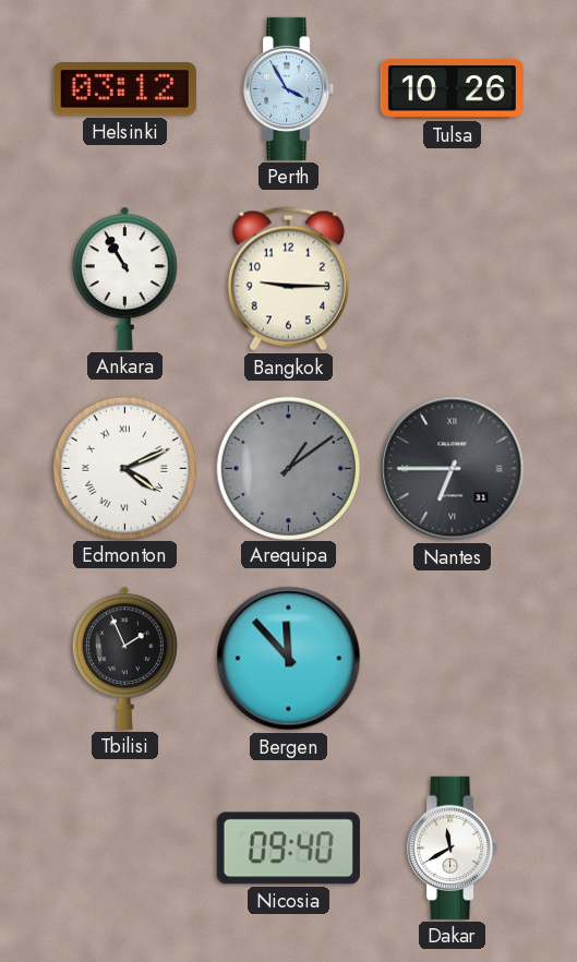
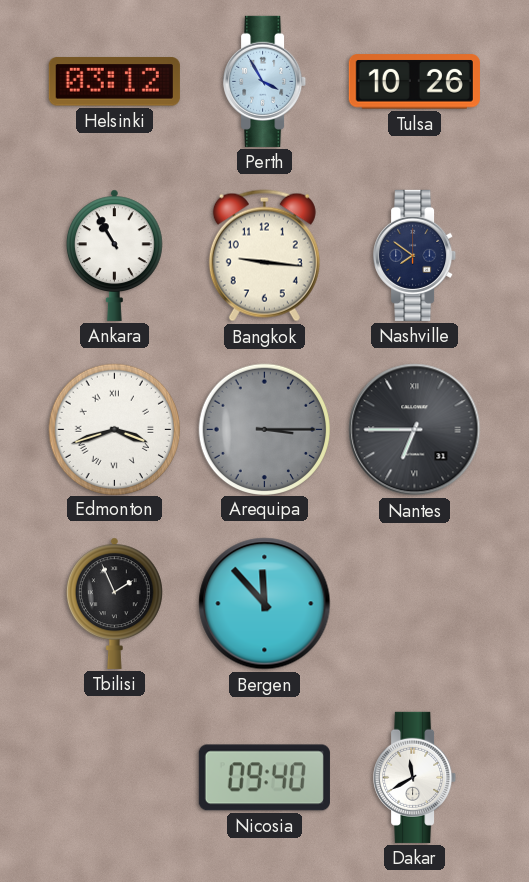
Bangkok: 9:15 -> 9:16
Nashville: none -> 7:51
Edmonton: 4:11 -> 3:42
Arequipa: 1:09 -> 3:15
